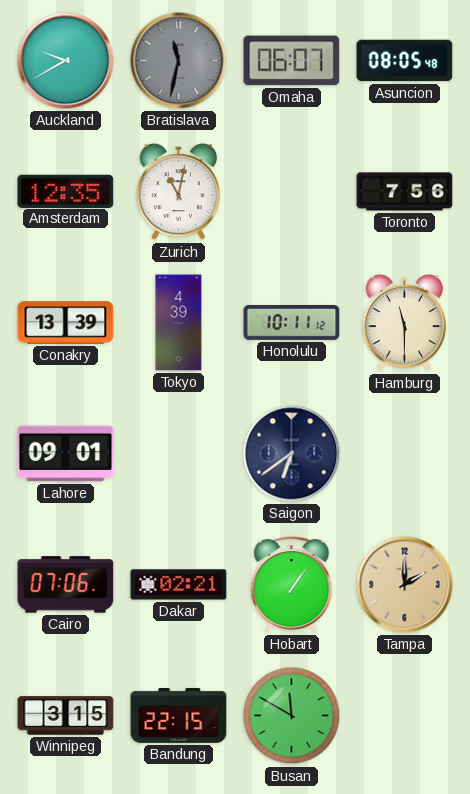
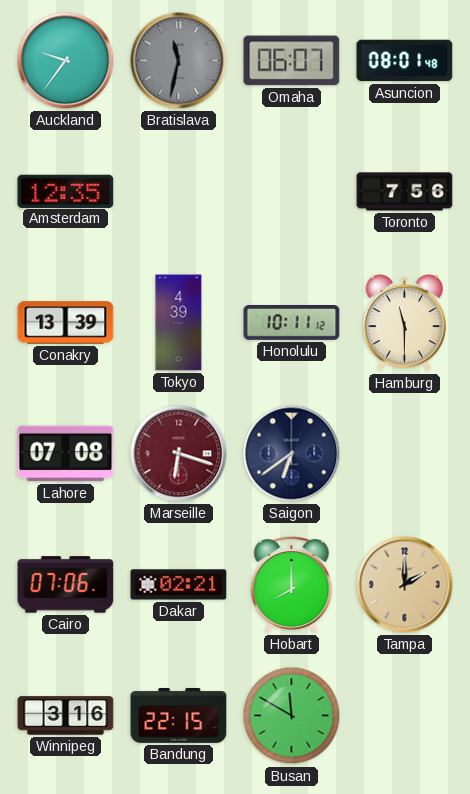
Auckland: 9:40 -> 9:36
Asuncion: 08:05 -> 08:01
Zurich: 11:02 -> none
Lahore: 09:01 -> 07:08
Marseille: none -> 6:18
Hobart: 1:06 -> 8:00
Winnipeg: 3:15 -> 3:16
